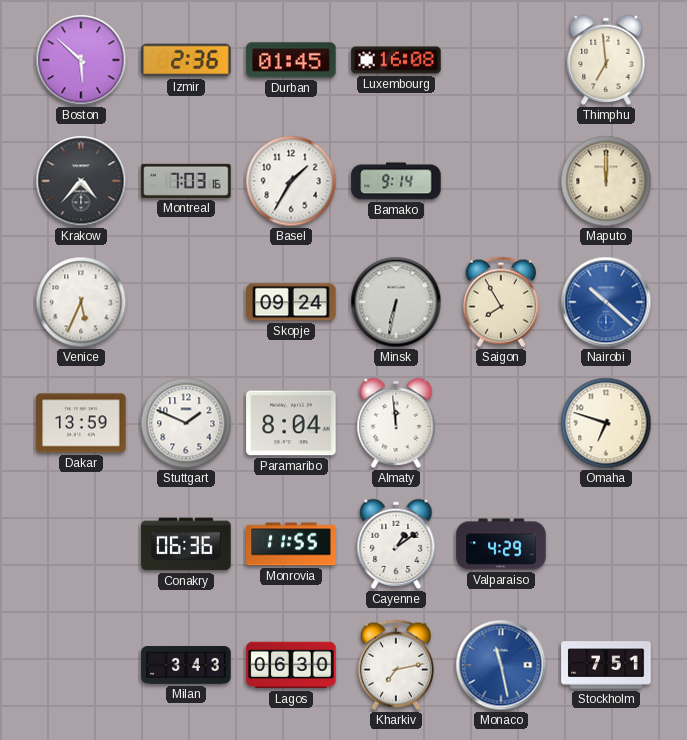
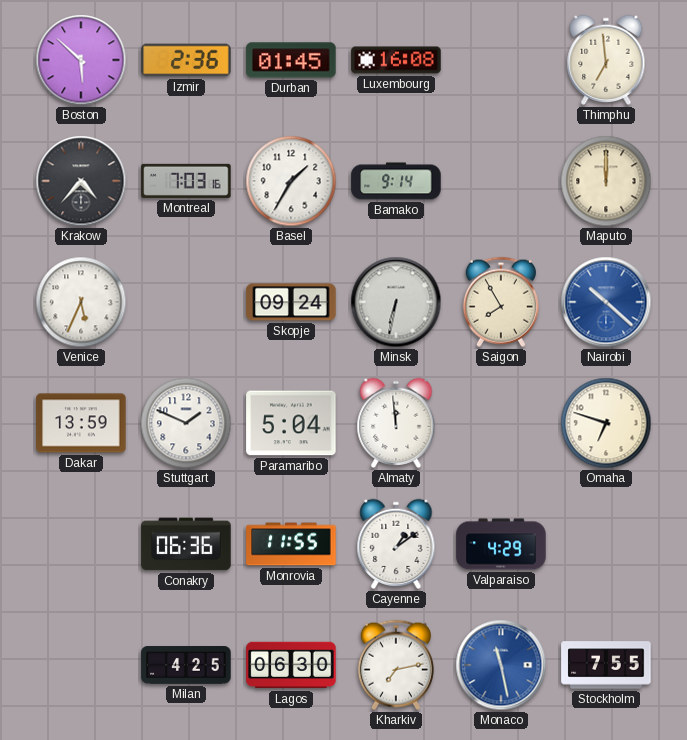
Paramaribo: 8:04 -> 5:04
Milan: 3:43 -> 4:25
Stockholm: 7:51 -> 7:55
